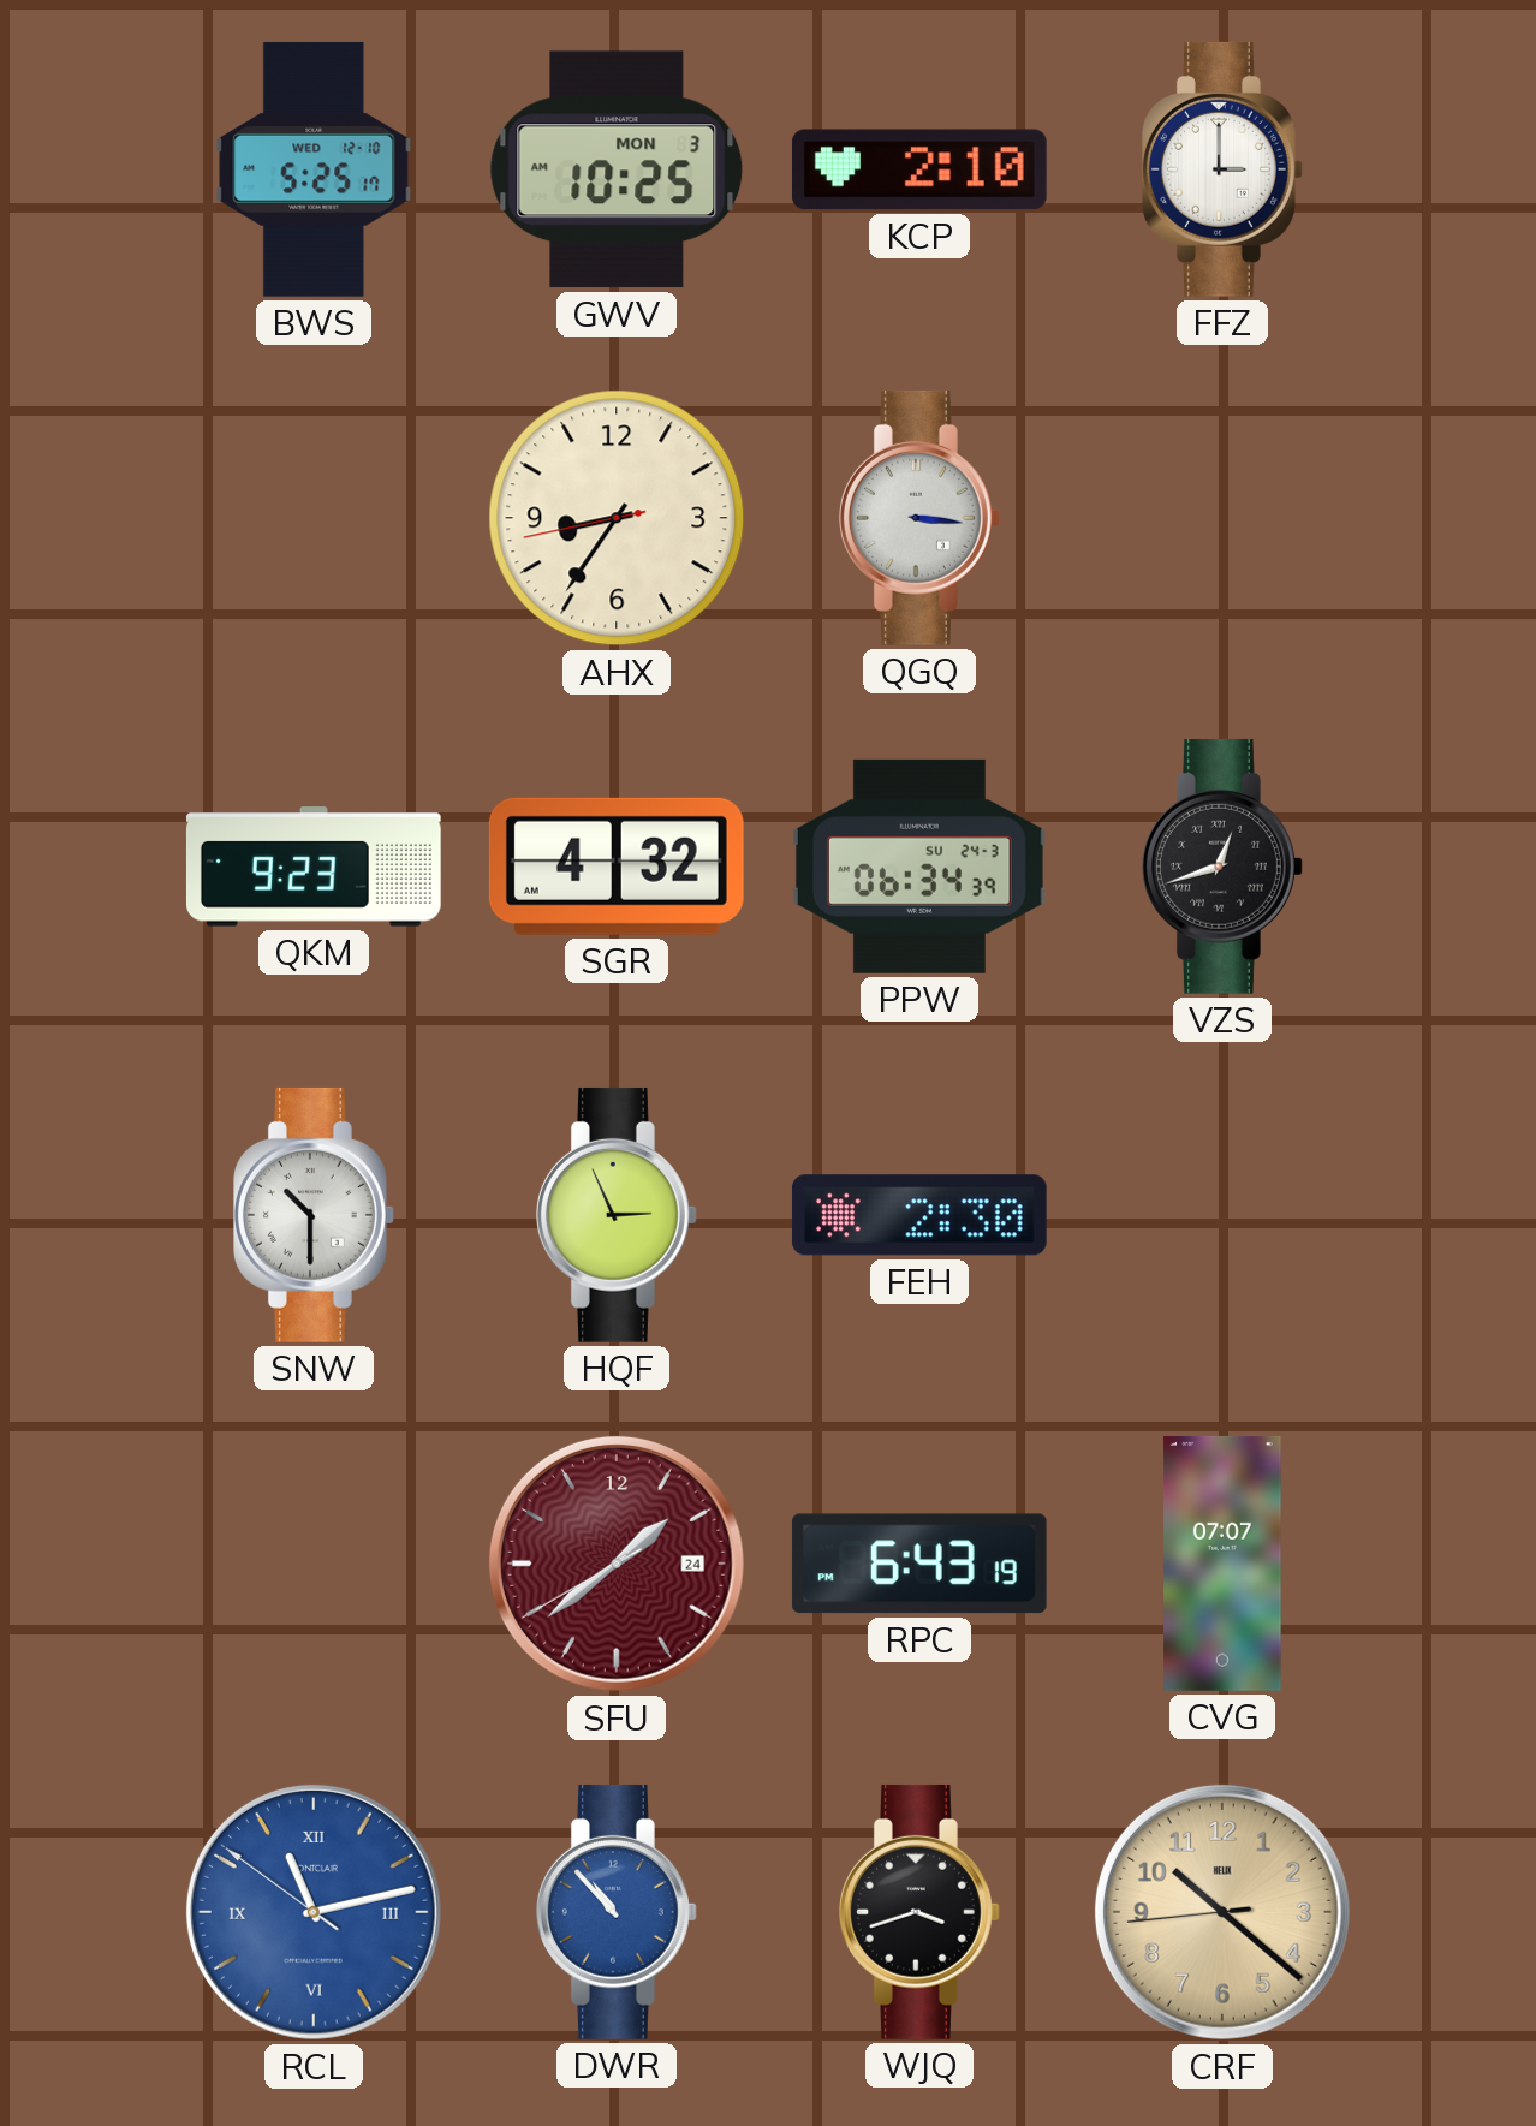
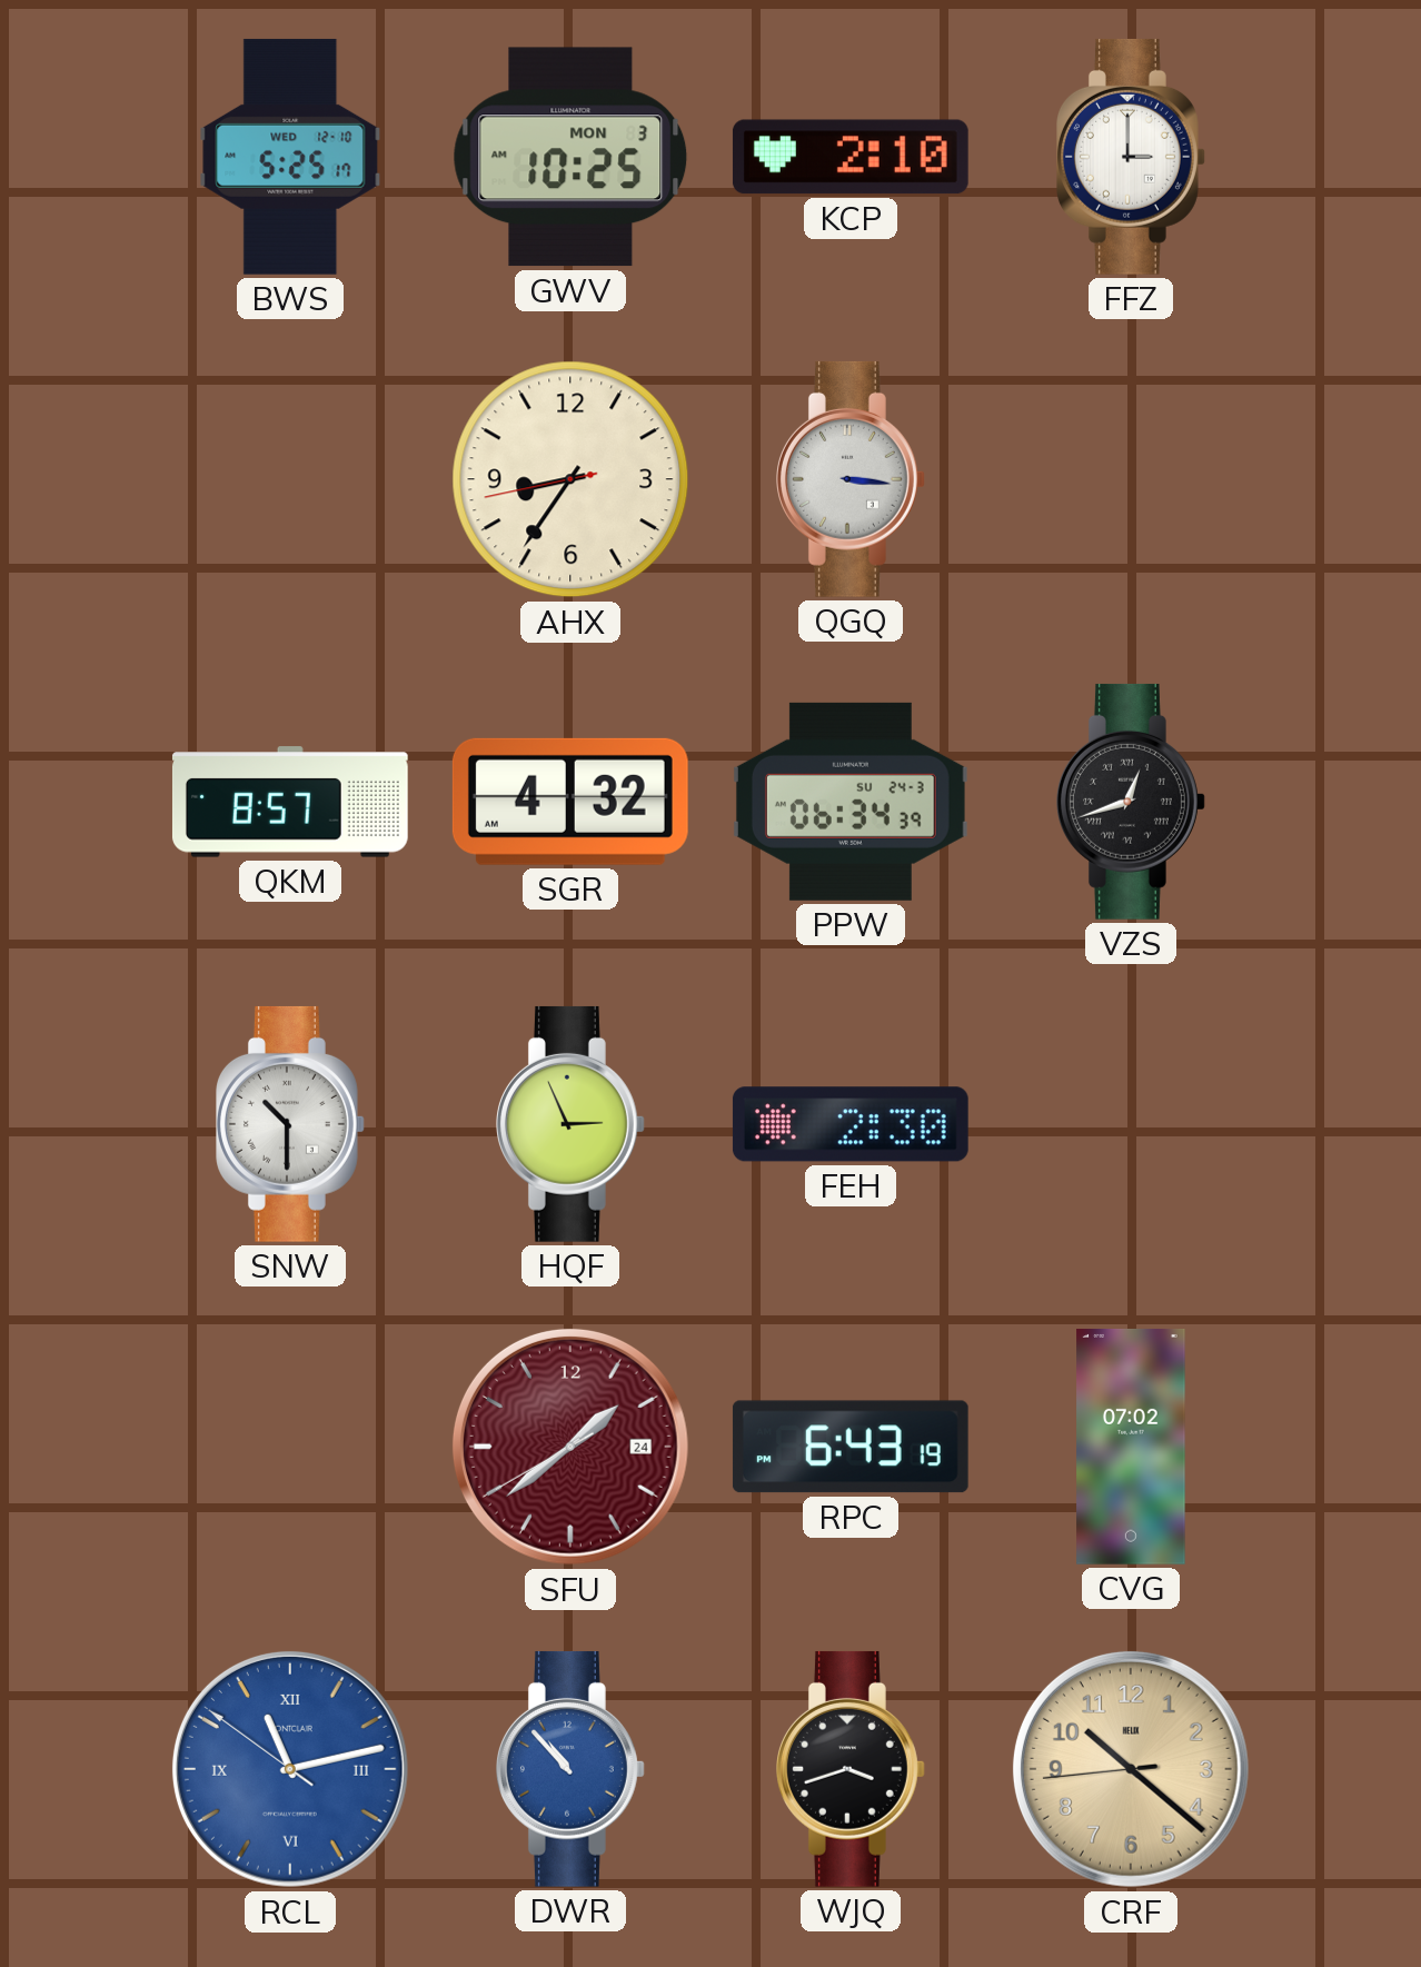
QKM: 9:23 -> 8:57
CVG: 07:07 -> 07:02
